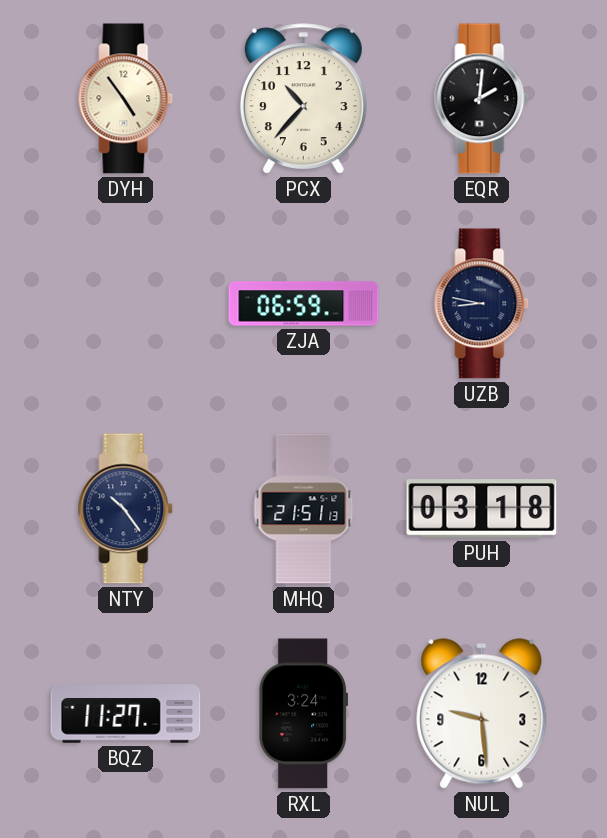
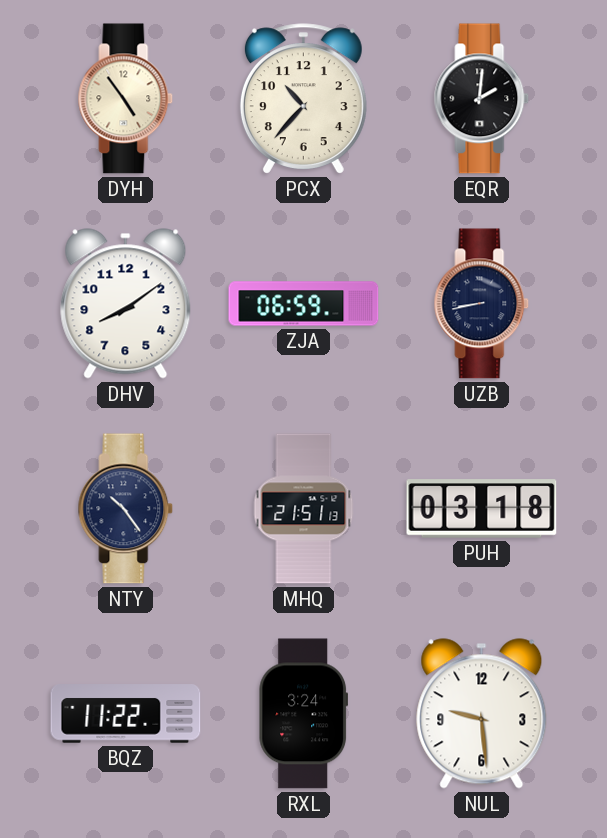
DHV: none -> 8:09
UZB: 8:47 -> 8:43
BQZ: 11:27 -> 11:22
